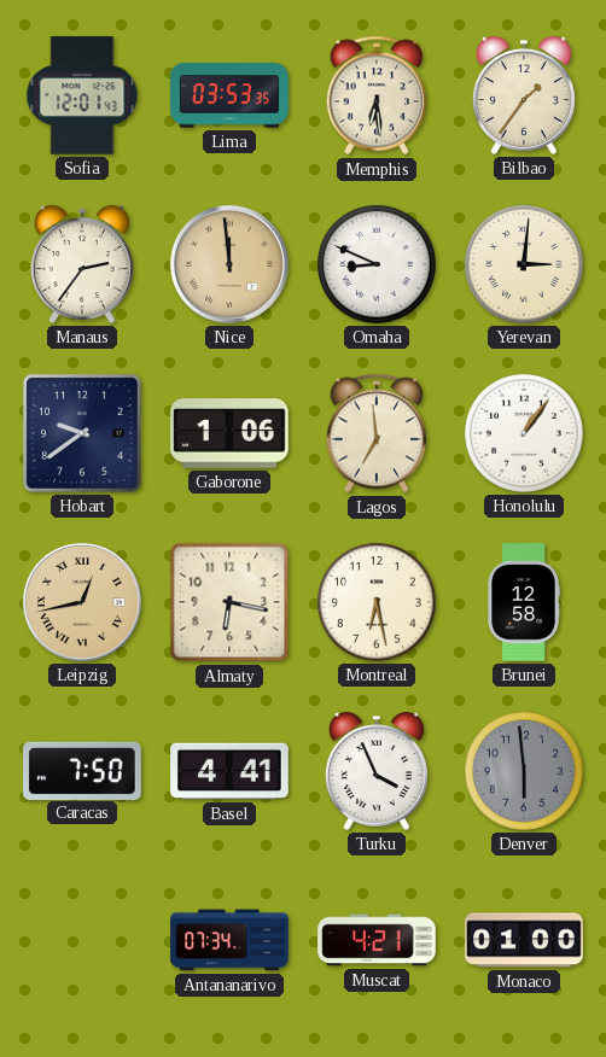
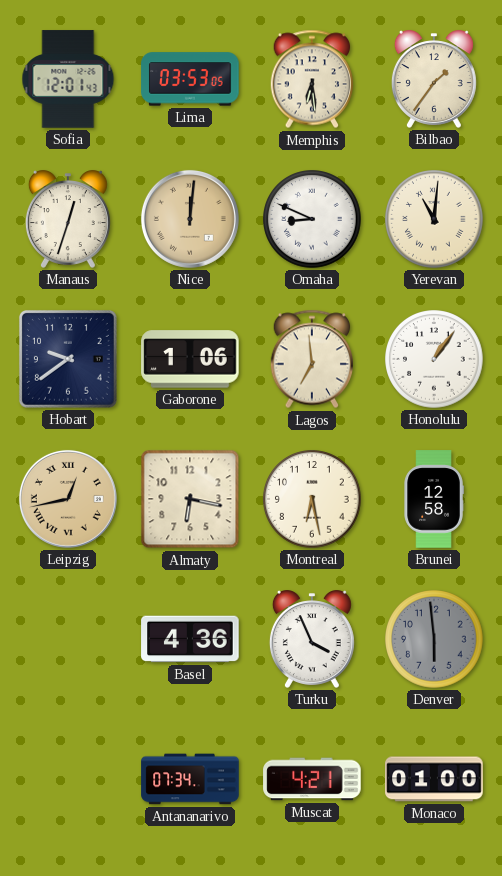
Lima: 03:53:35 -> 03:53:05
Manaus: 2:36 -> 12:33
Nice: 11:59 -> 12:01
Yerevan: 3:01 -> 11:01
Caracas: 7:50 -> none
Basel: 4:41 -> 4:36
